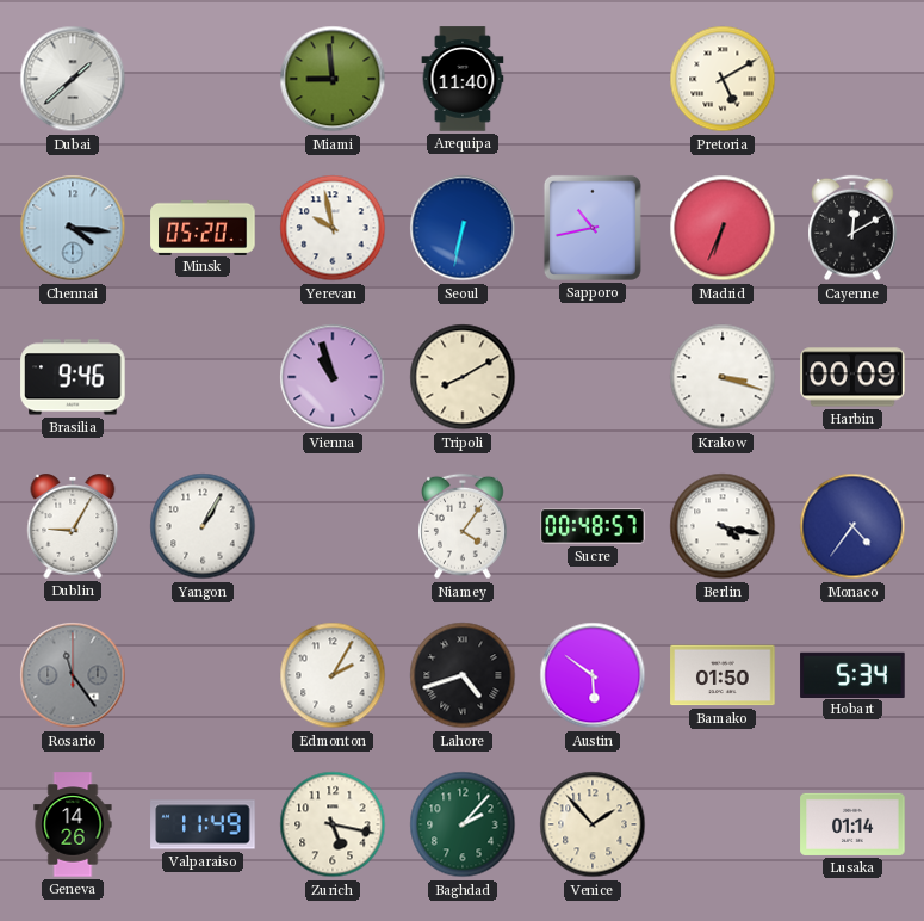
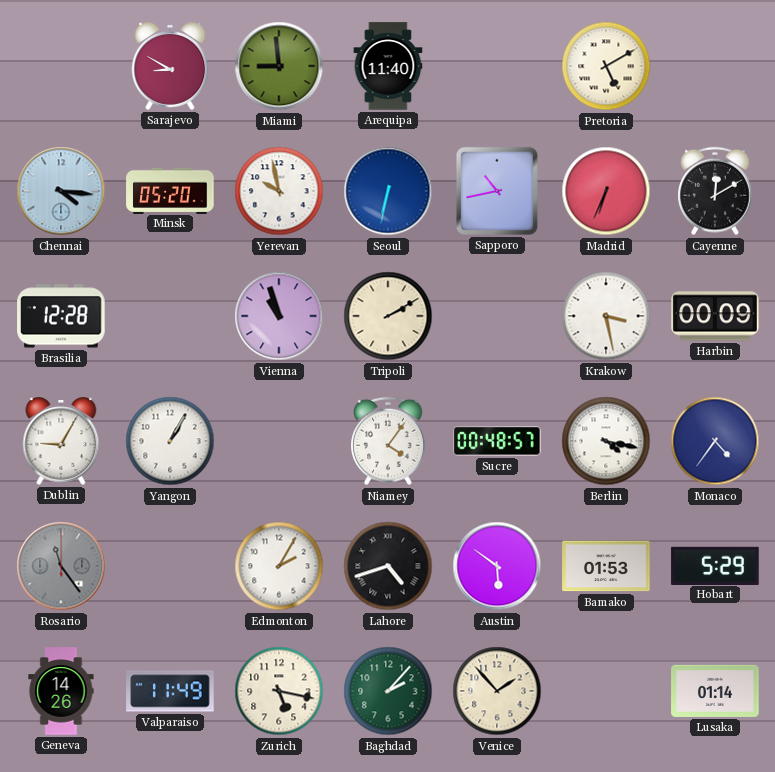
Dubai: 1:38 -> none
Sarajevo: none -> 8:50
Brasilia: 9:46 -> 12:28
Tripoli: 8:10 -> 2:10
Krakow: 3:18 -> 3:28
Bamako: 01:50 -> 01:53
Hobart: 5:34 -> 5:29
